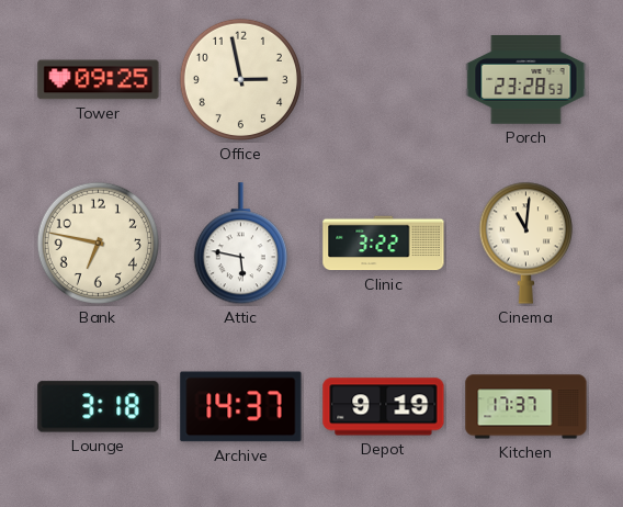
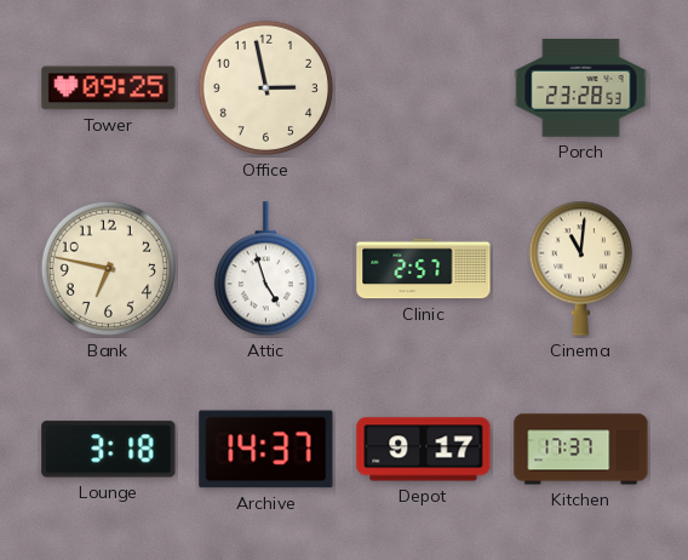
Attic: 5:47 -> 4:57
Clinic: 3:22 -> 2:57
Depot: 9:19 -> 9:17
